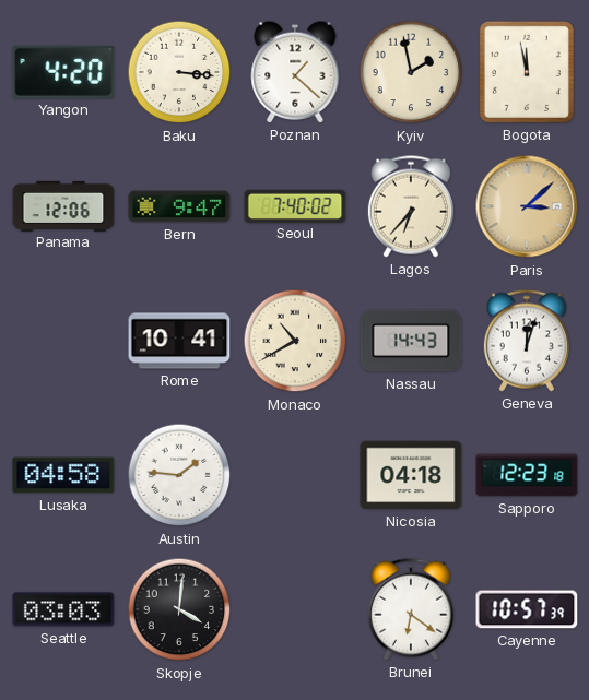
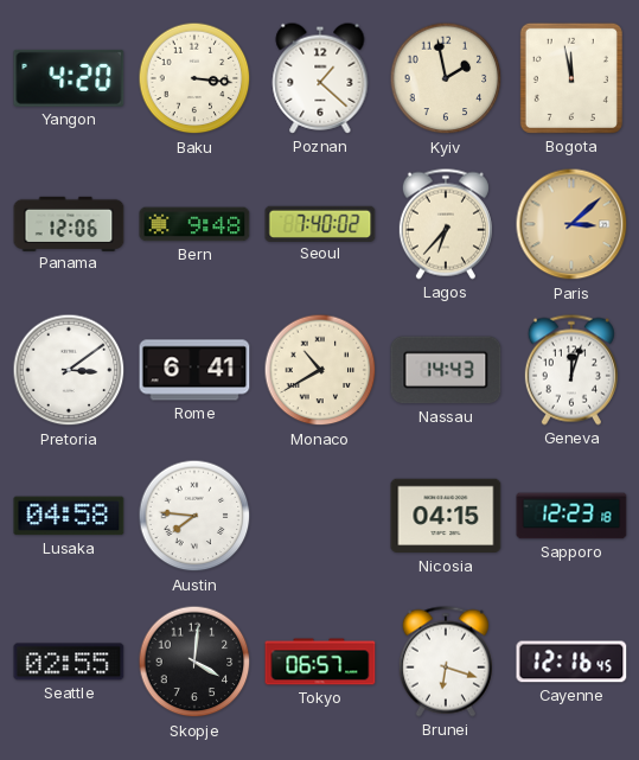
Bern: 9:47 -> 9:48
Pretoria: none -> 3:09
Rome: 10:41 -> 6:41
Austin: 1:46 -> 7:46
Nicosia: 04:18 -> 04:15
Seattle: 03:03 -> 02:55
Tokyo: none -> 06:57
Brunei: 6:21 -> 6:18
Cayenne: 10:57 -> 12:16
